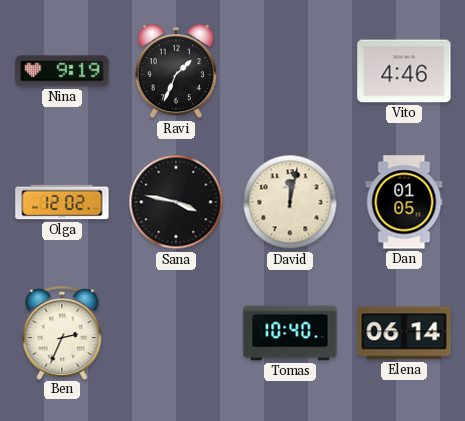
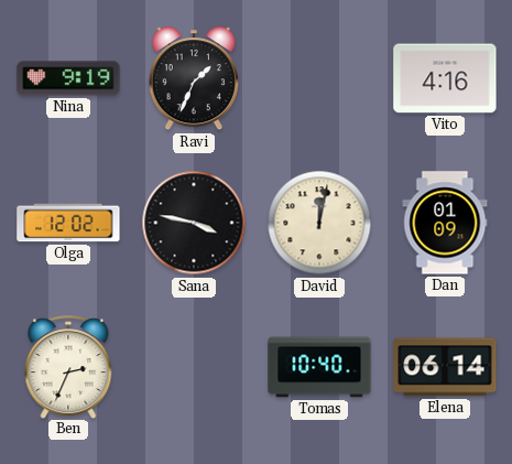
Vito: 4:46 -> 4:16
Dan: 01:05 -> 01:09
